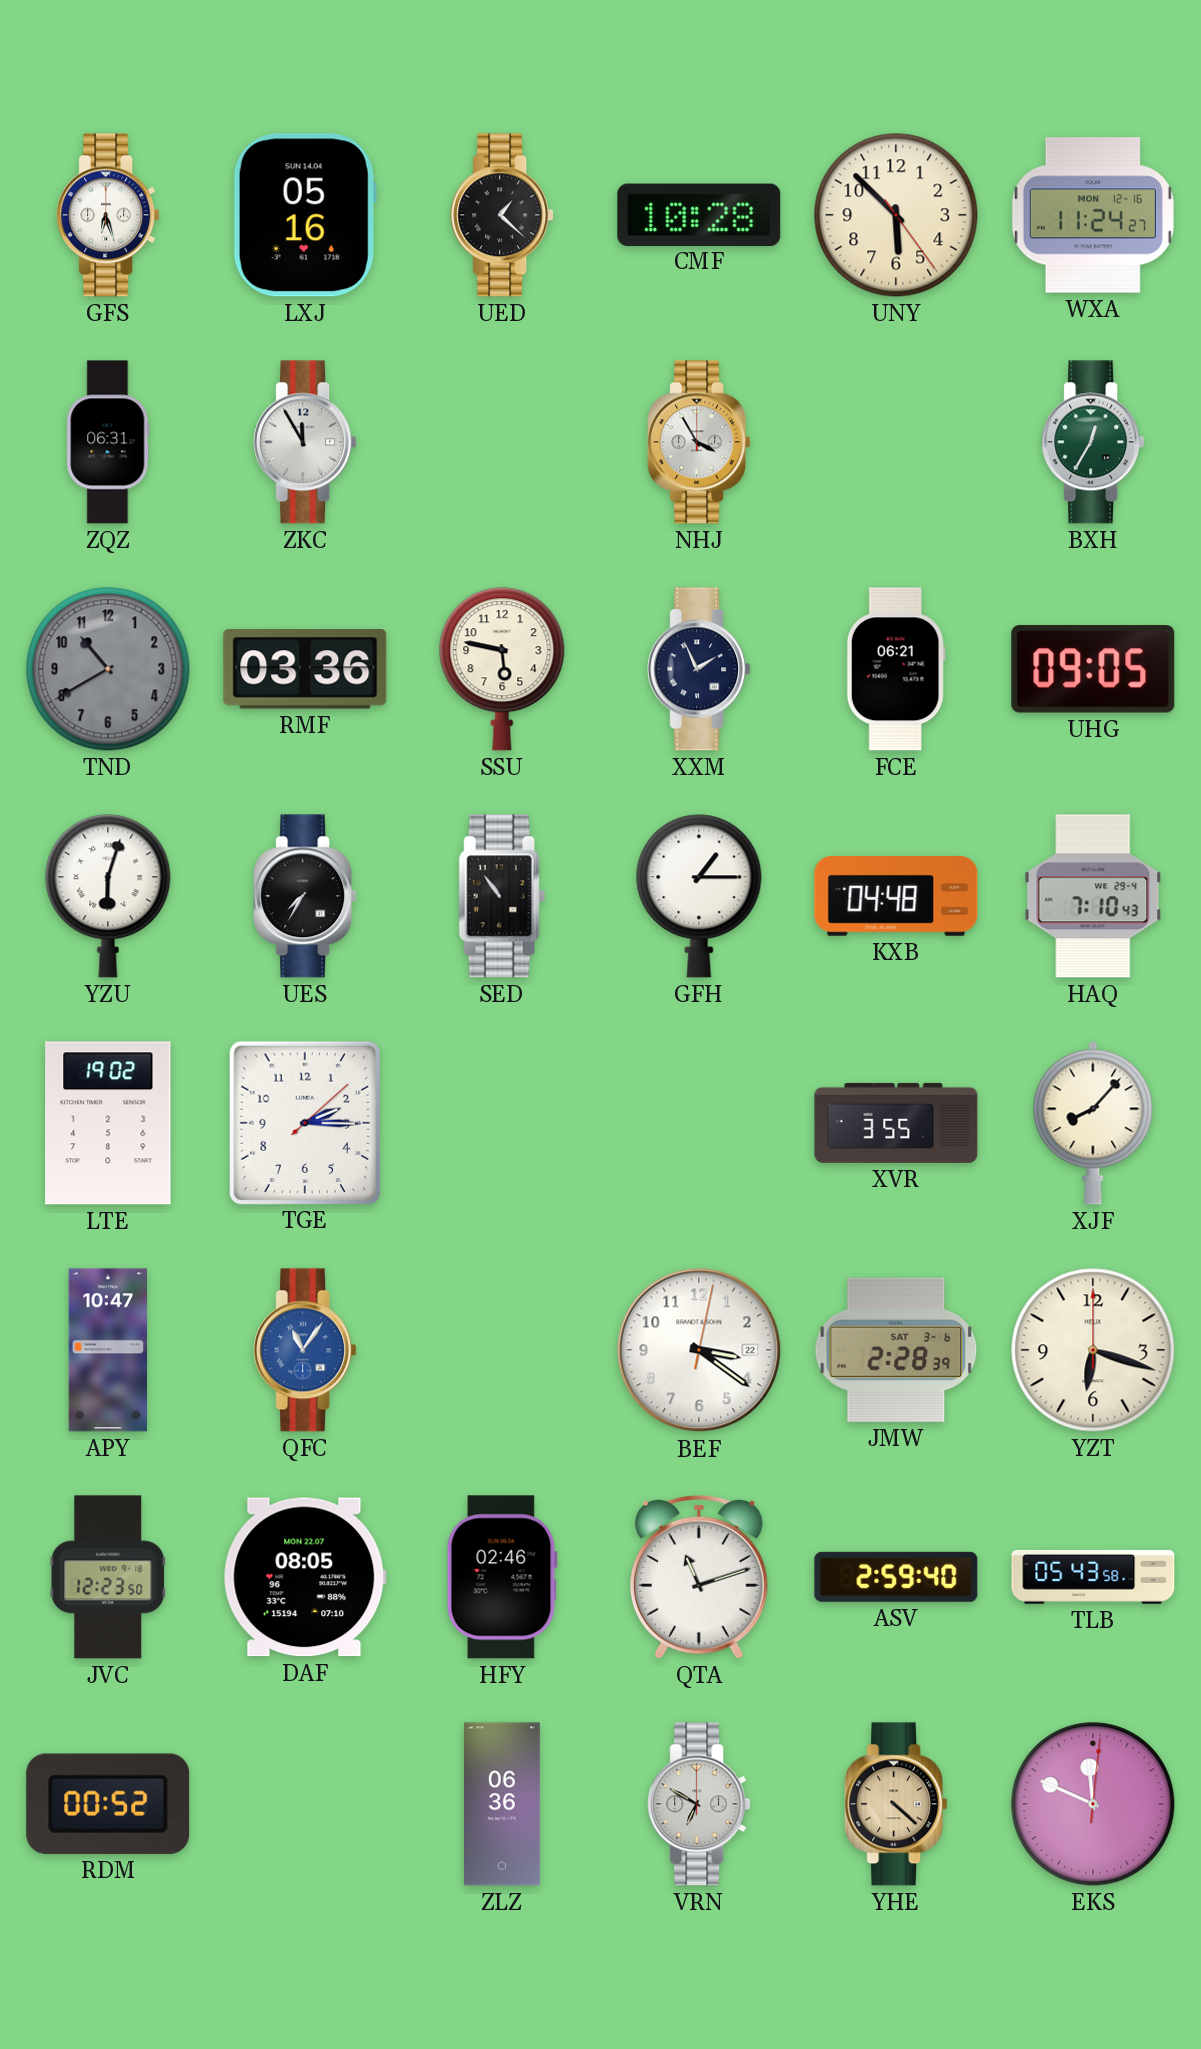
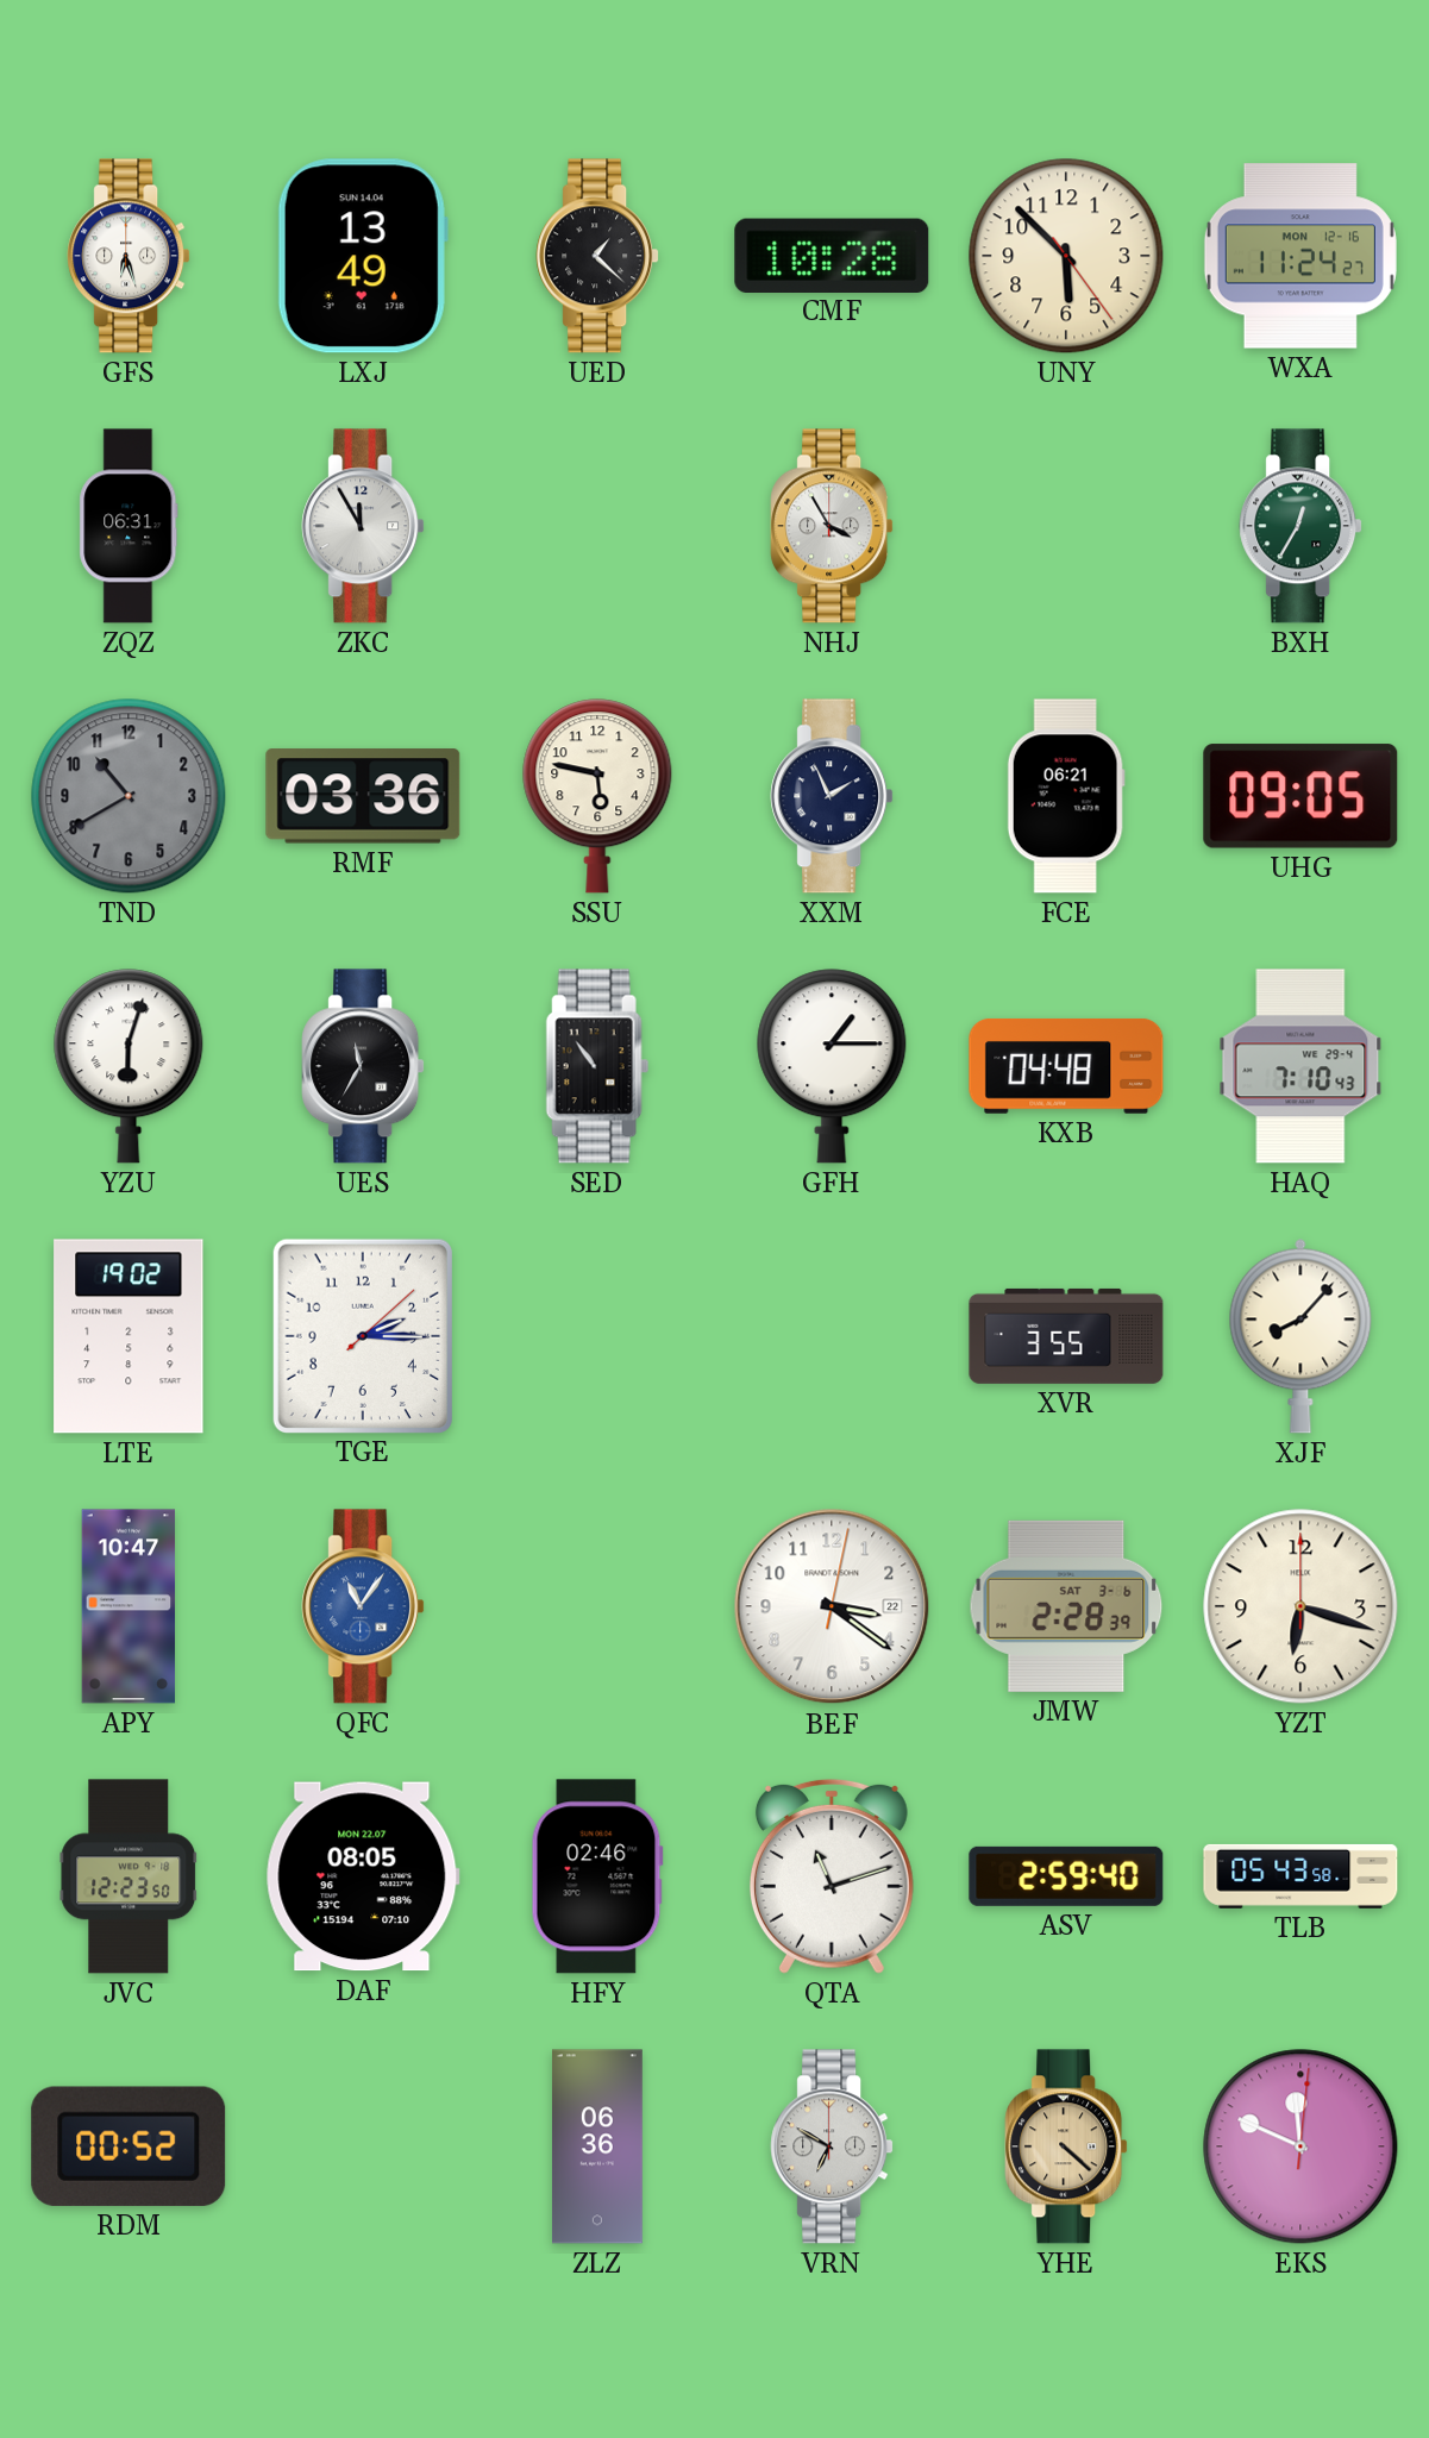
LXJ: 05:16 -> 13:49
UES: 7:35 -> 11:35
